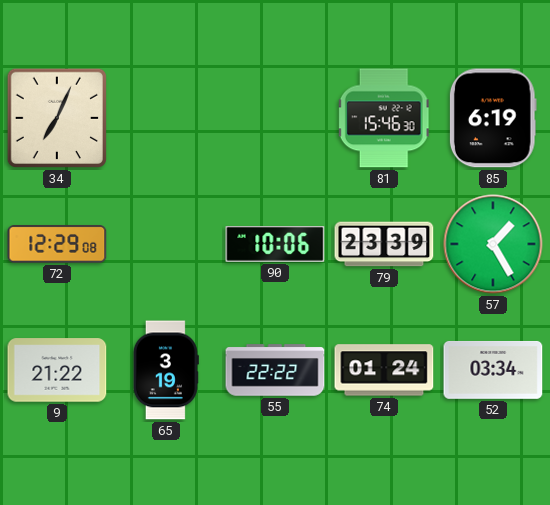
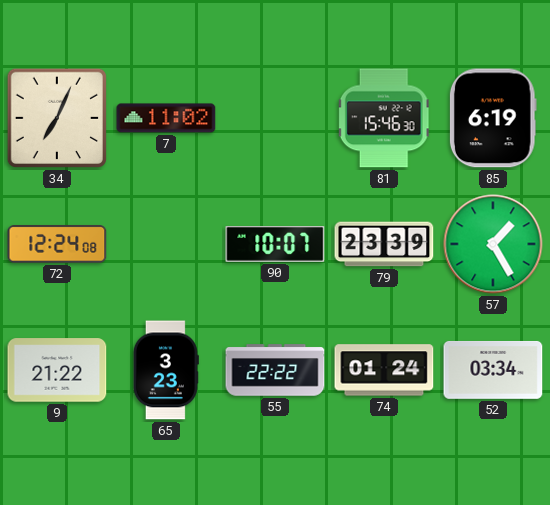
7: none -> 11:02
72: 12:29 -> 12:24
90: 10:06 -> 10:07
65: 3:19 -> 3:23
